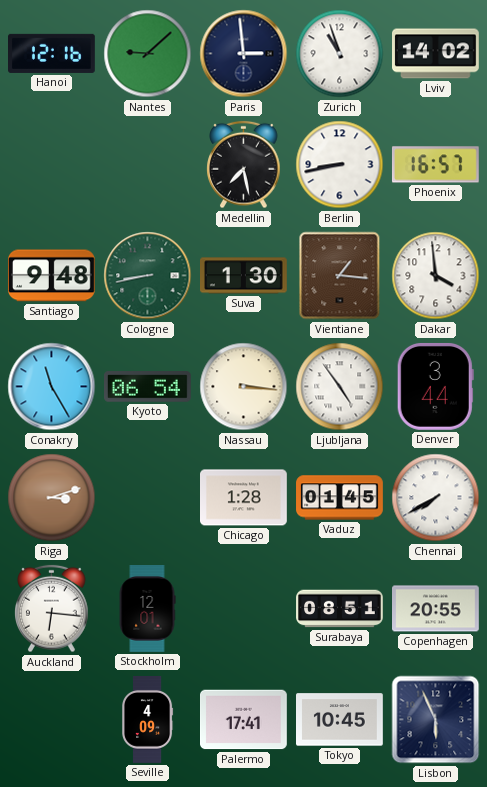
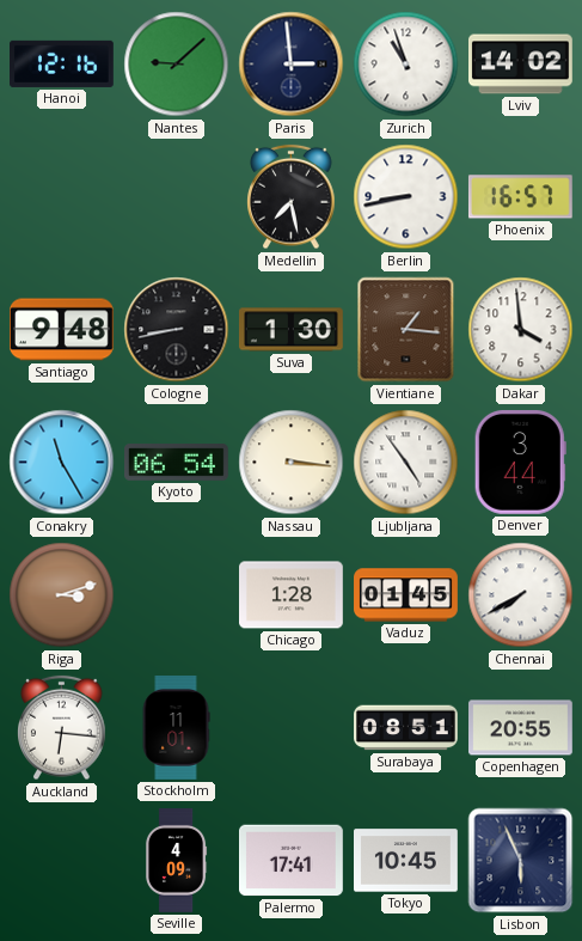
Cologne dial: green -> black
Stockholm: 12:01 -> 11:01
